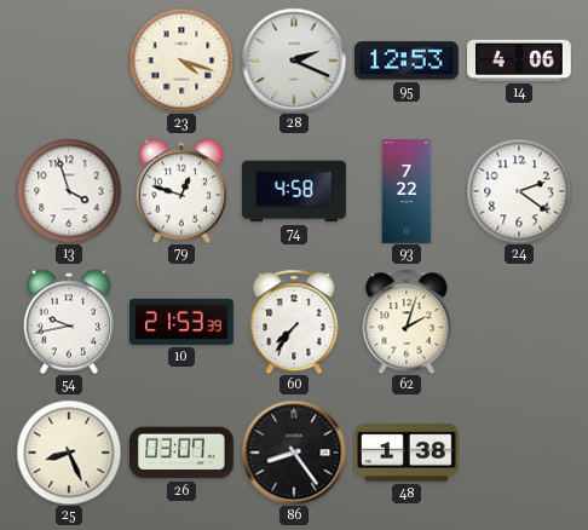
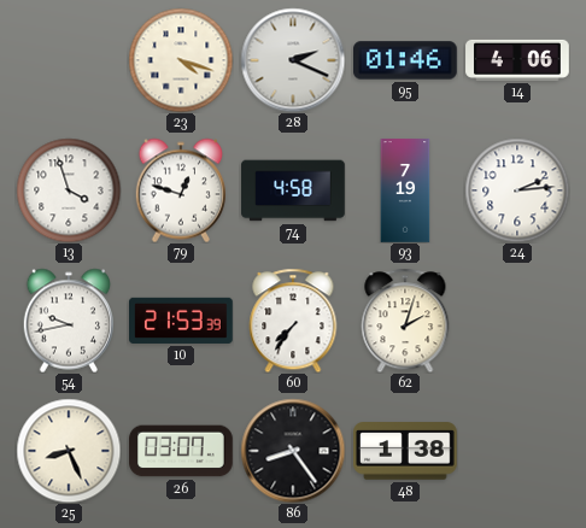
95: 12:53 -> 01:46
93: 7:22 -> 7:19
24: 2:21 -> 2:14
